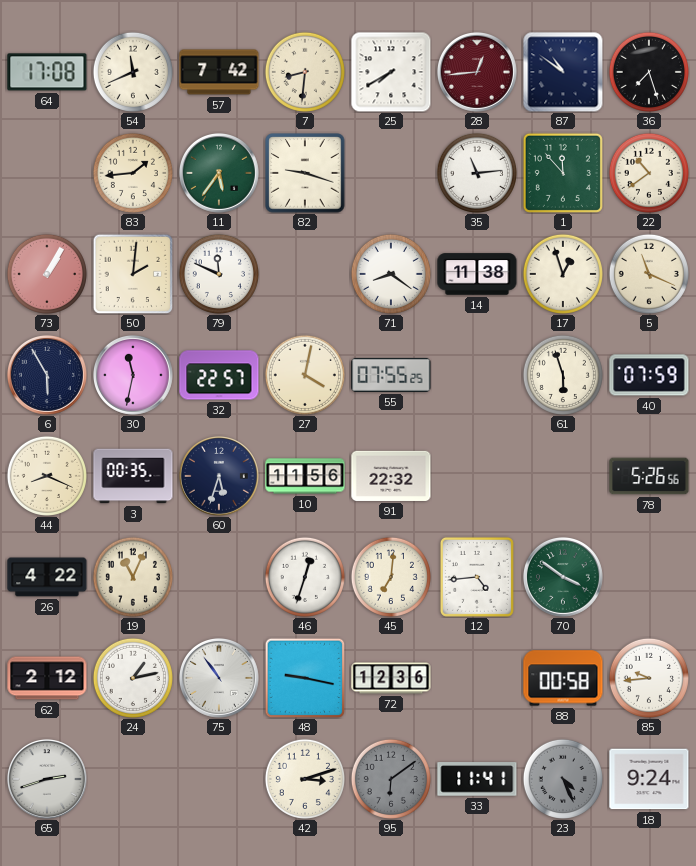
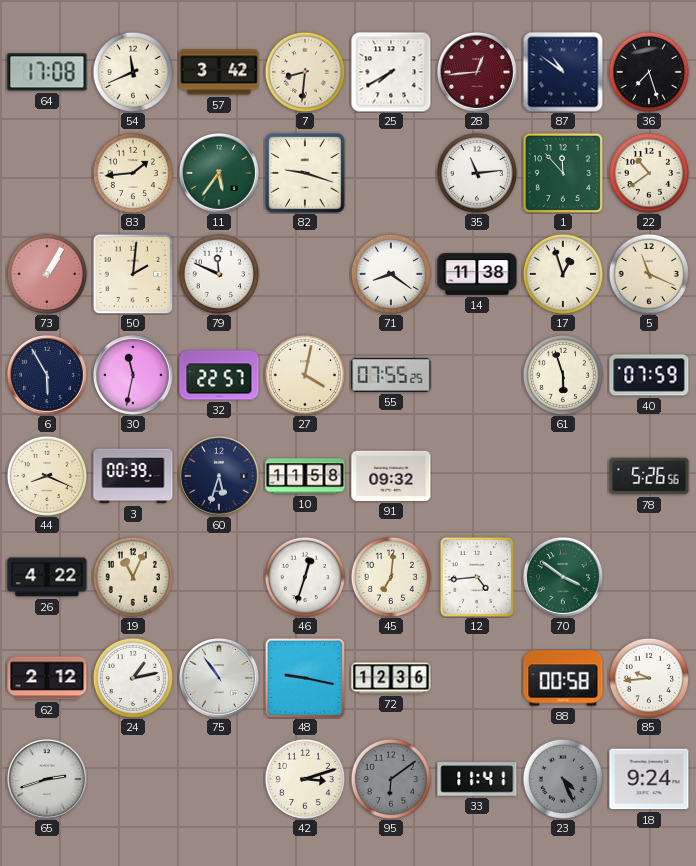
57: 7:42 -> 3:42
3: 00:35 -> 00:39
10: 11:56 -> 11:58
91: 22:32 -> 09:32
